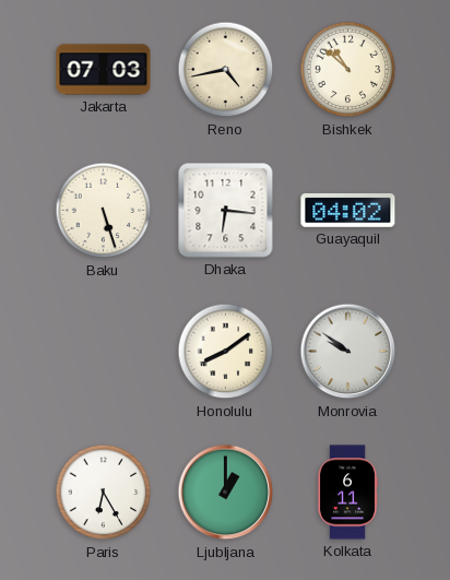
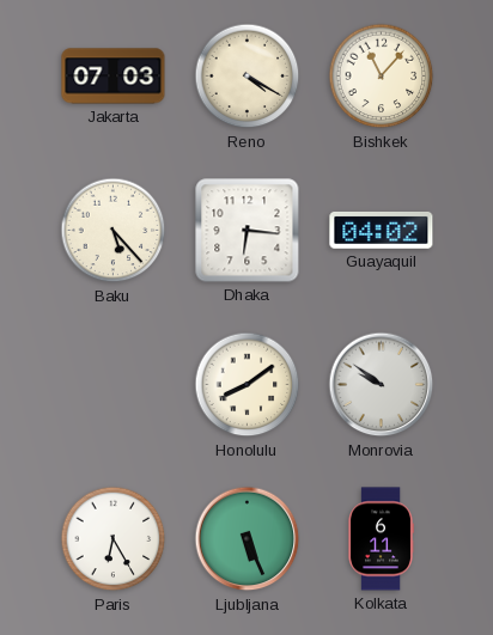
Reno: 4:43 -> 4:20
Bishkek: 10:52 -> 11:07
Baku: 5:27 -> 5:23
Ljubljana: 1:00 -> 5:26
